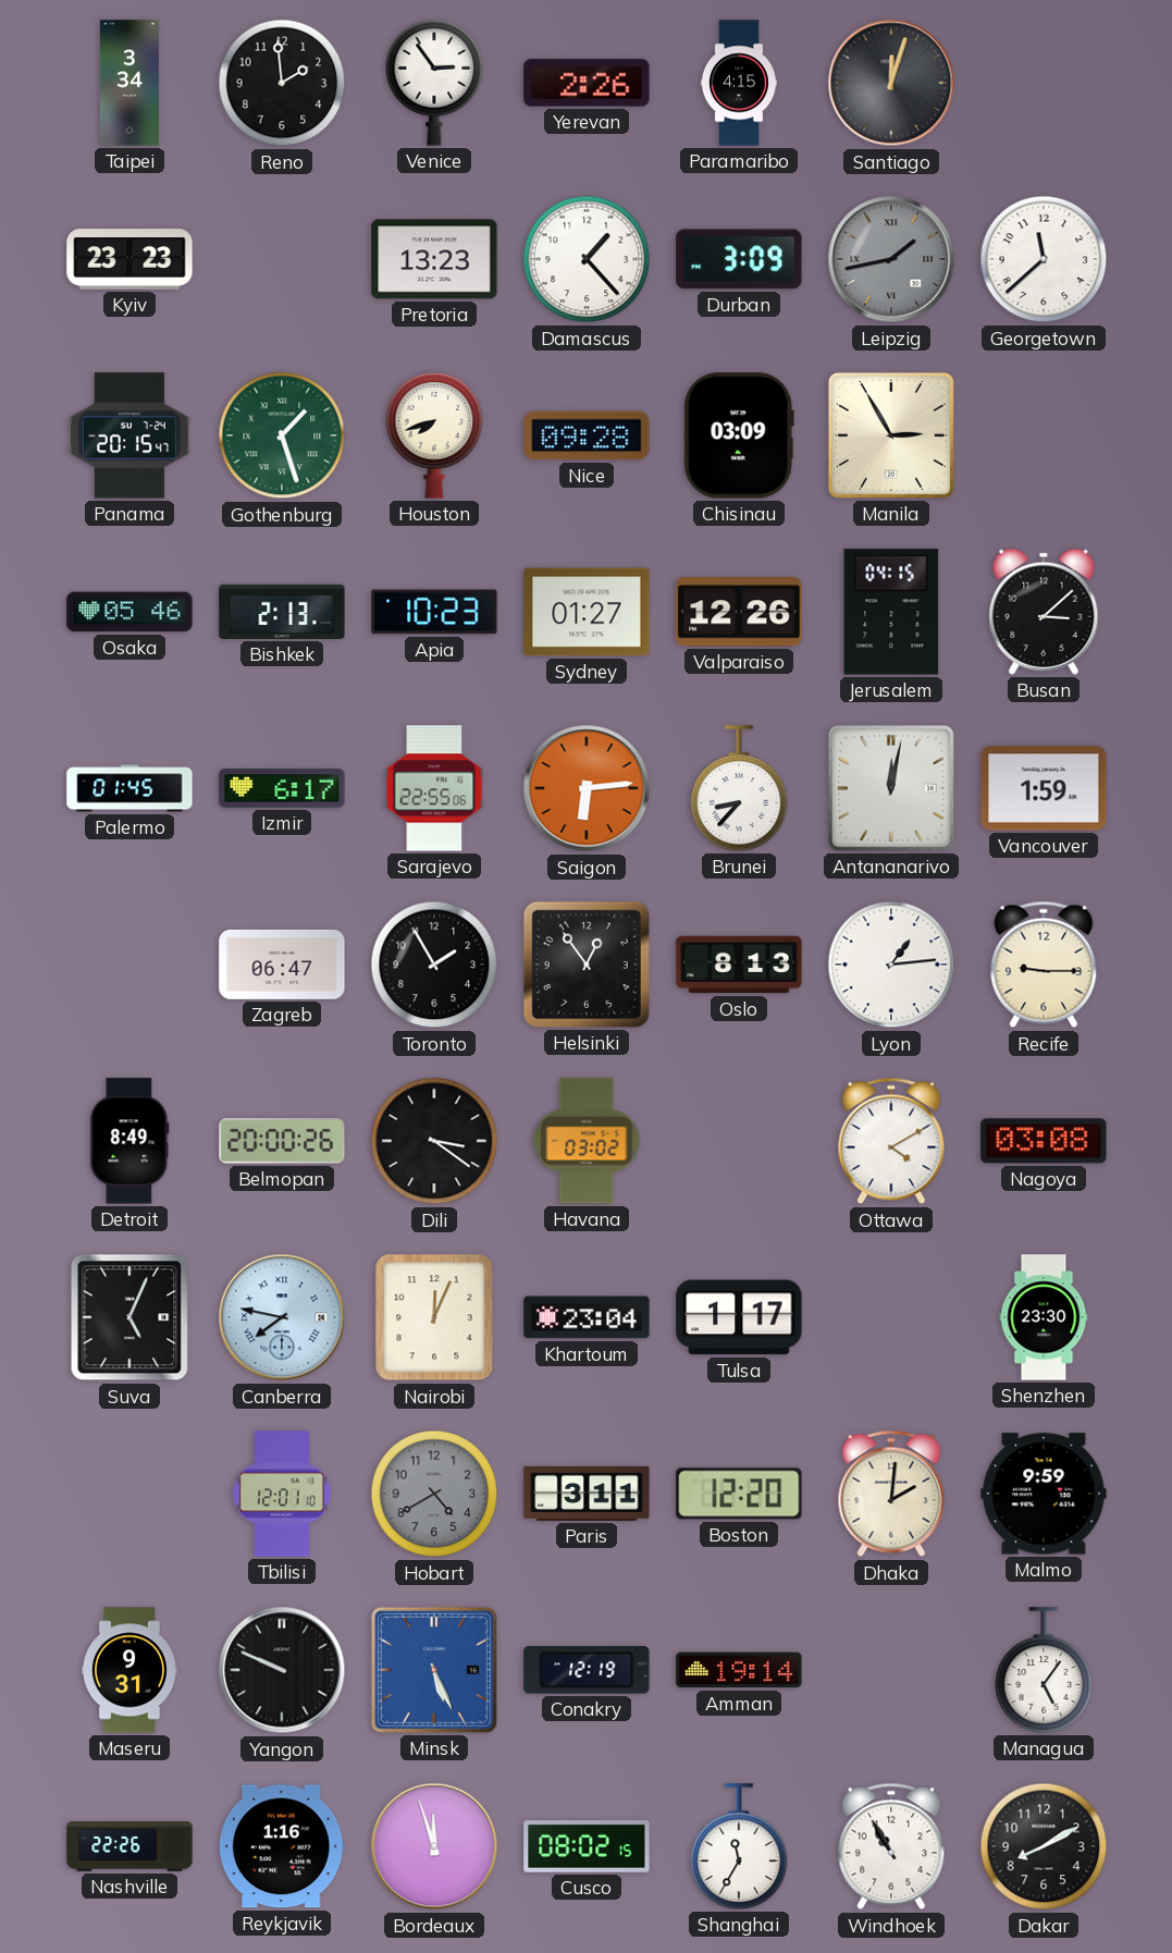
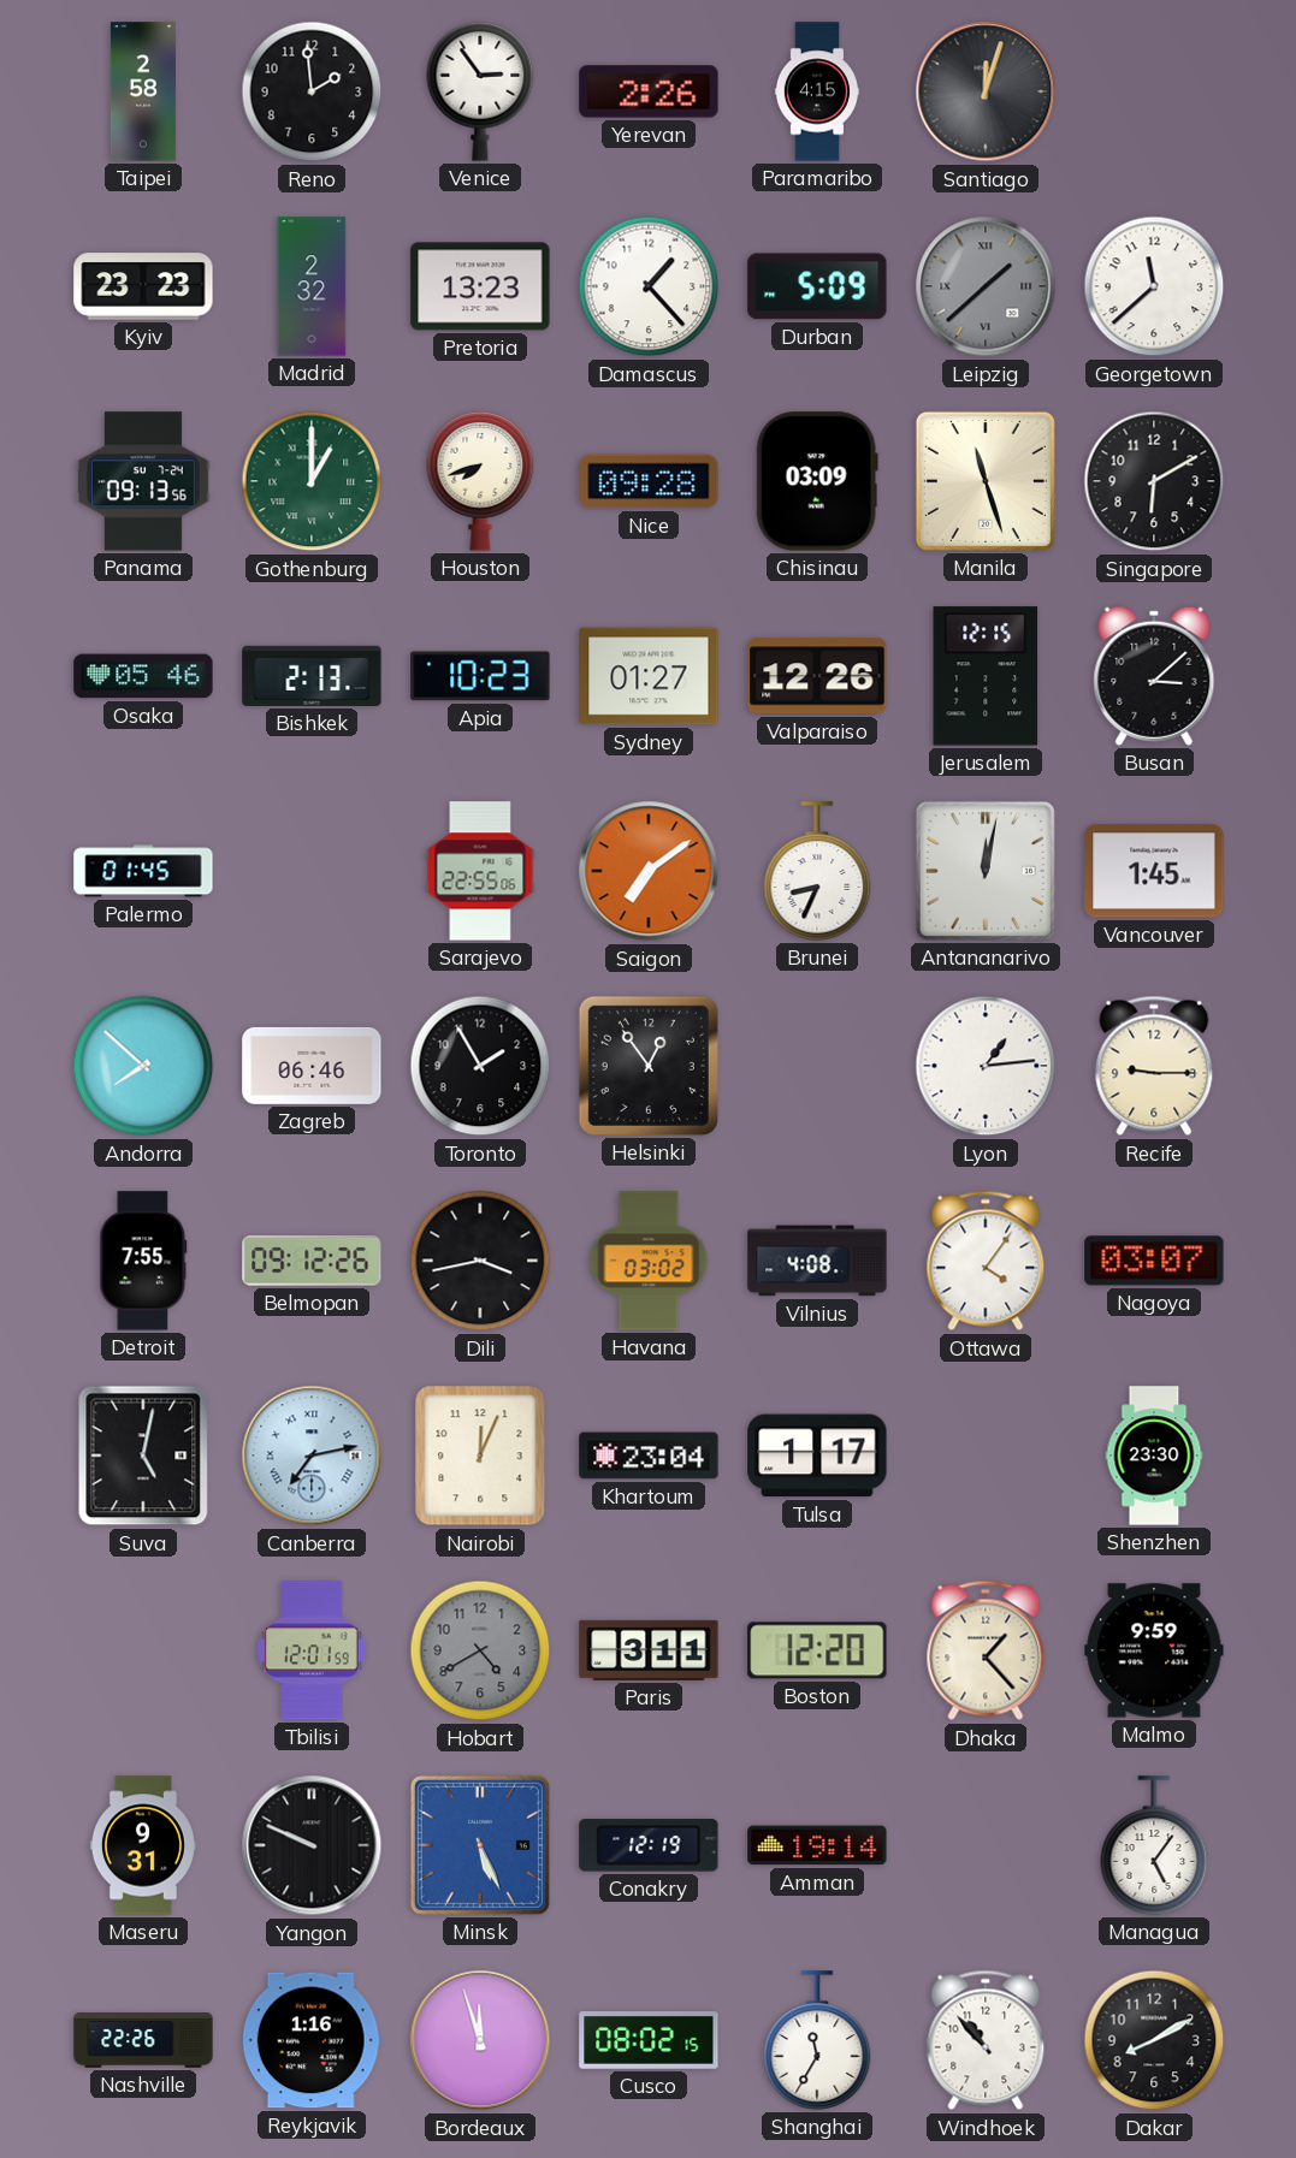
Taipei: 3:34 -> 2:58
Madrid: none -> 2:32
Durban: 3:09 -> 5:09
Leipzig: 1:43 -> 1:38
Panama: 20:15 -> 09:13
Gothenburg: 1:27 -> 1:00
Manila: 2:55 -> 11:27
Singapore: none -> 6:10
Jerusalem: 04:15 -> 12:15
Izmir: 6:17 -> none
Saigon: 6:14 -> 7:09
Brunei: 8:37 -> 8:34
Vancouver: 1:59 -> 1:45
Andorra: none -> 7:52
Zagreb: 06:47 -> 06:46
Oslo: 8:13 -> none
Detroit: 8:49 -> 7:55
Belmopan: 20:00 -> 09:12
Dili: 3:21 -> 3:43
Vilnius: none -> 4:08
Ottawa: 4:10 -> 4:06
Nagoya: 03:08 -> 03:07
Suva: 5:04 -> 5:02
Canberra: 7:47 -> 7:13
Tbilisi: 12:01:10 -> 12:01:59
Dhaka: 2:01 -> 1:23
Windhoek: 10:55 -> 10:53
